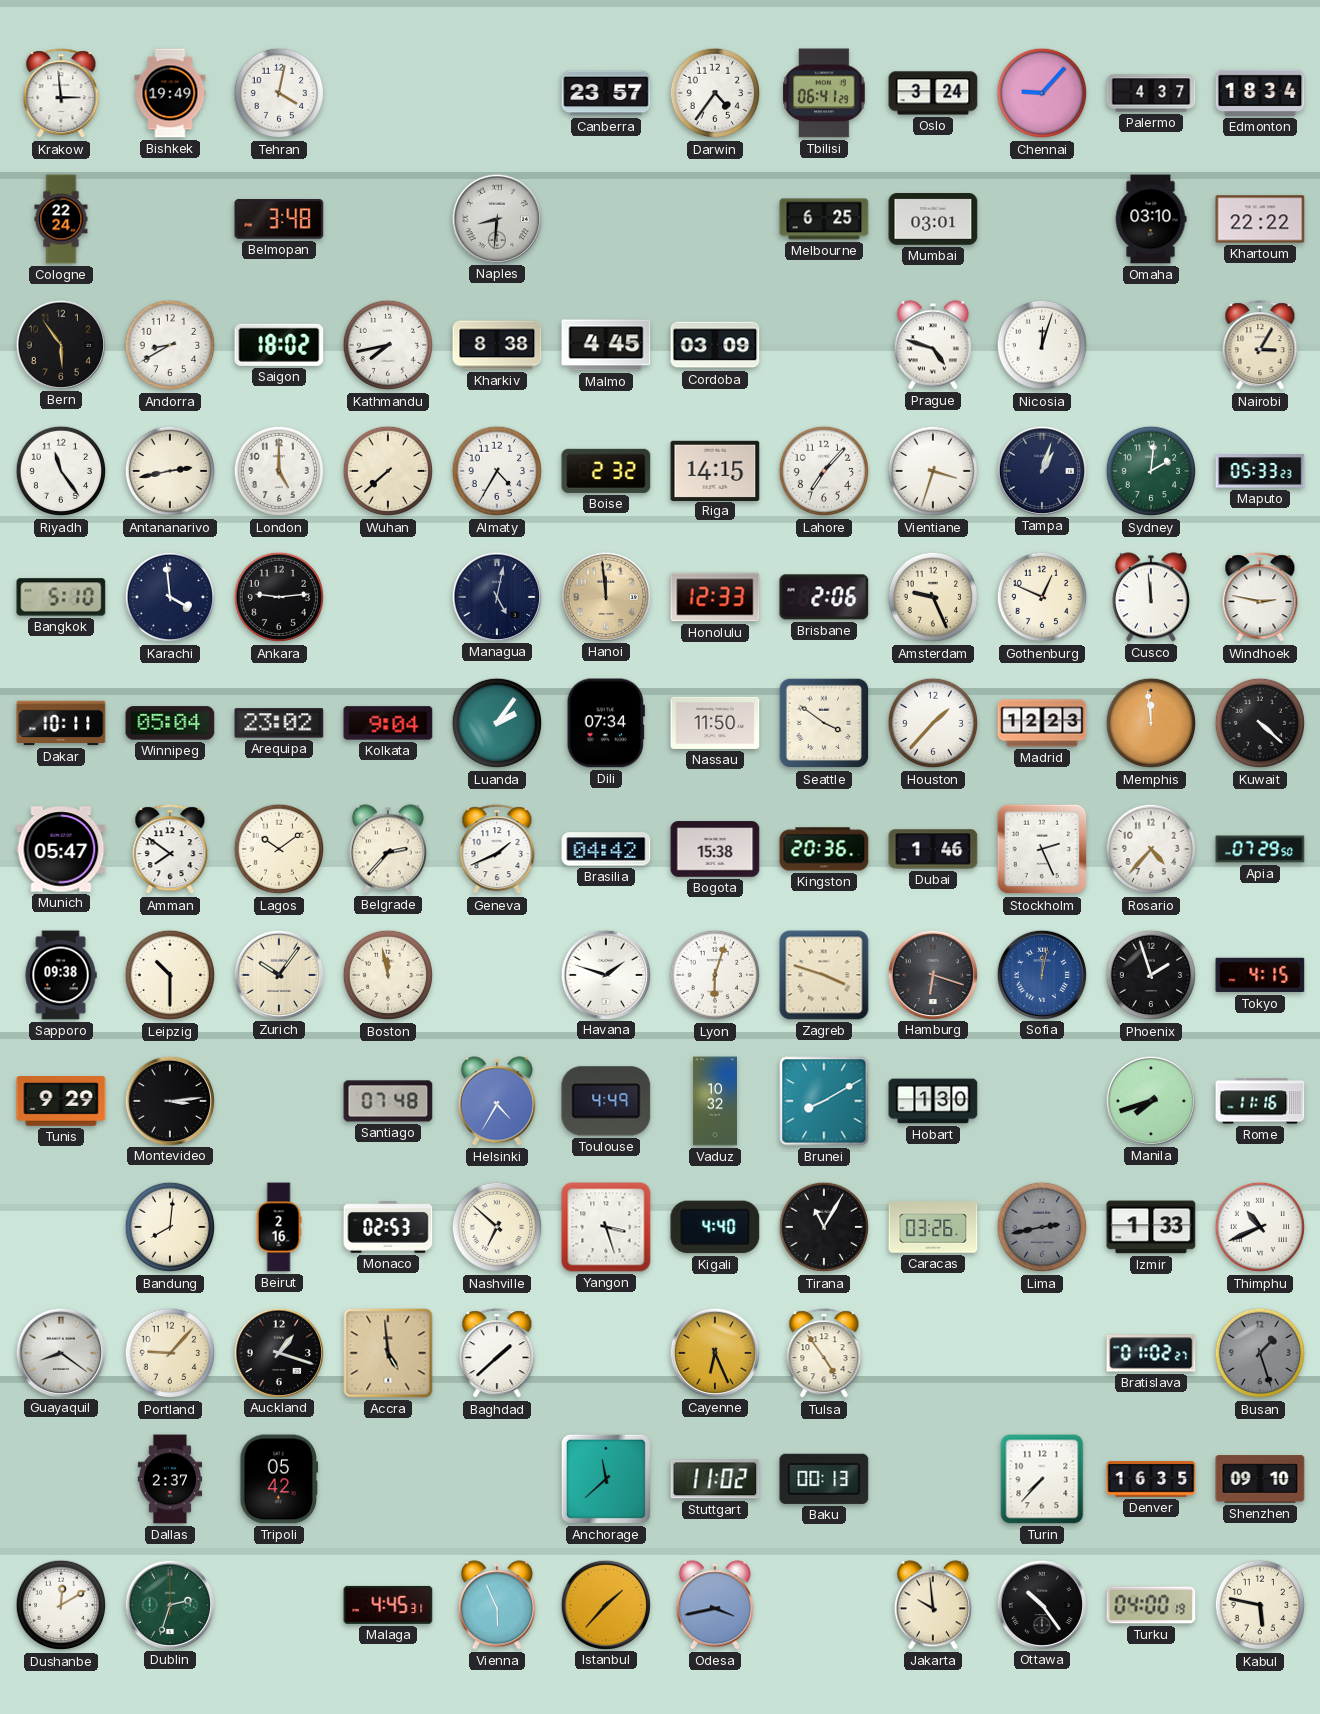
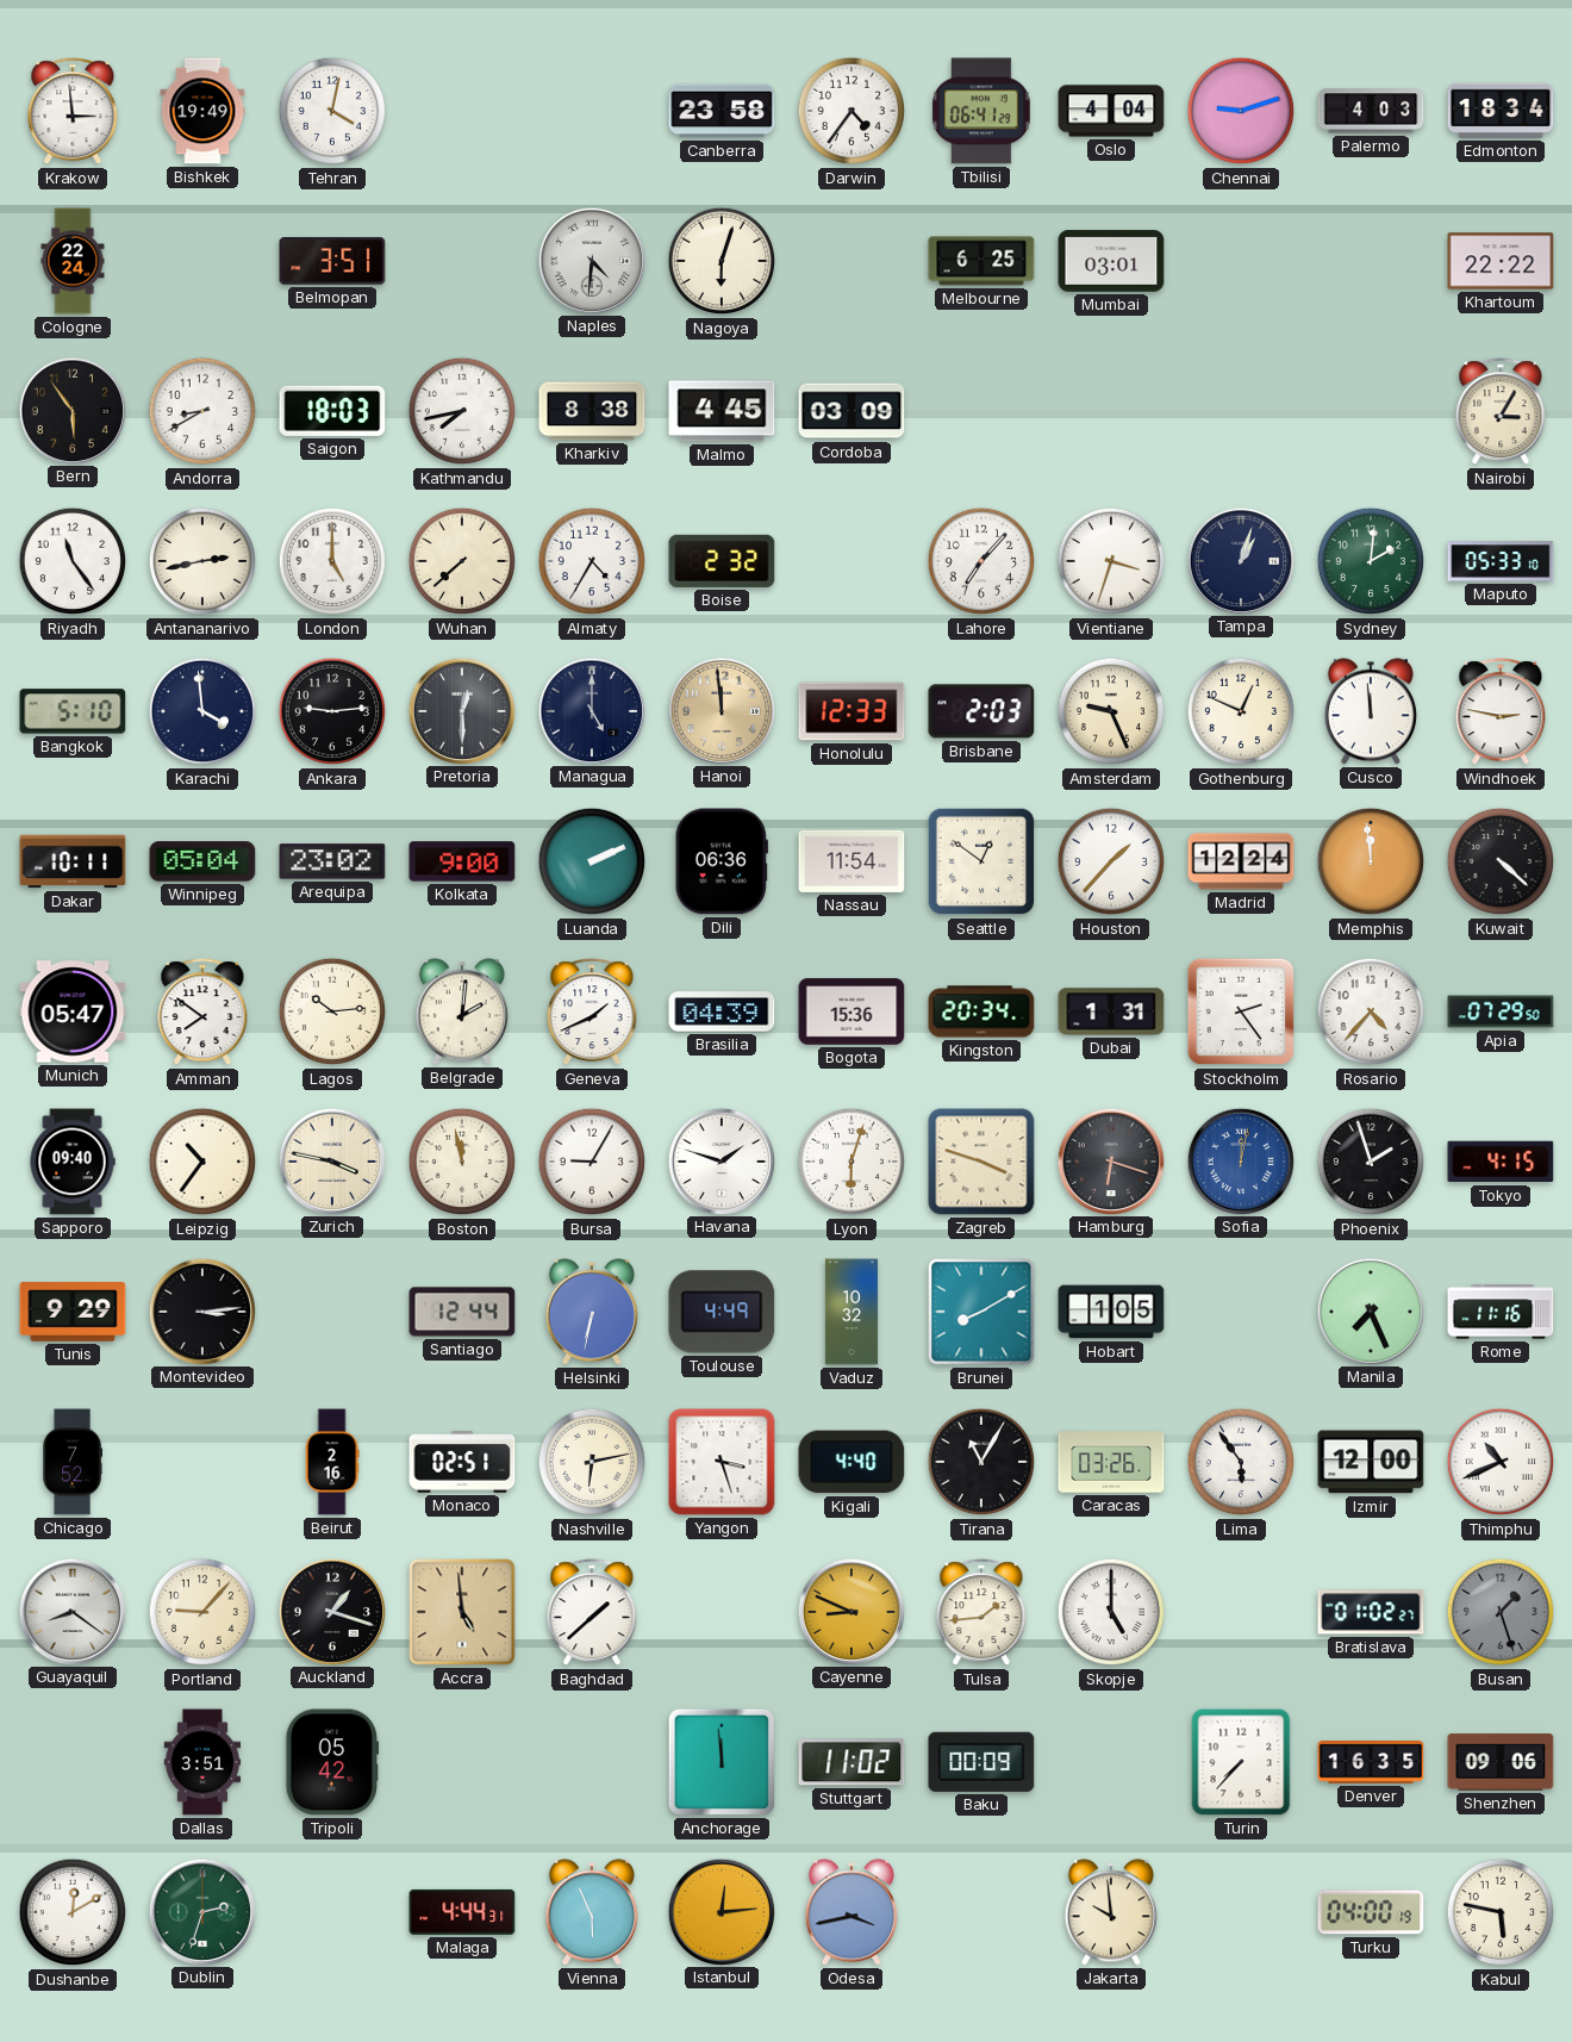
Canberra: 23:57 -> 23:58
Oslo: 3:24 -> 4:04
Chennai: 9:07 -> 9:12
Palermo: 4:37 -> 4:03
Belmopan: 3:48 -> 3:51
Naples: 8:31 -> 4:31
Nagoya: none -> 6:03
Omaha: 03:10 -> none
Saigon: 18:02 -> 18:03
Prague: 4:48 -> none
Nicosia: 12:03 -> none
Riga: 14:15 -> none
Maputo: 05:33:23 -> 05:33:10
Pretoria: none -> 12:30
Managua: 5:02 -> 5:00
Brisbane: 2:06 -> 2:03
Kolkata: 9:04 -> 9:00
Luanda: 2:06 -> 2:11
Dili: 07:34 -> 06:36
Nassau: 11:50 -> 11:54
Seattle: 3:51 -> 12:51
Madrid: 12:23 -> 12:24
Lagos: 10:09 -> 10:14
Belgrade: 2:37 -> 2:01
Brasilia: 04:42 -> 04:39
Bogota: 15:38 -> 15:36
Kingston: 20:36 -> 20:34
Dubai: 1:46 -> 1:31
Stockholm: 2:26 -> 2:24
Sapporo: 09:38 -> 09:40
Leipzig: 10:30 -> 10:36
Zurich: 10:06 -> 3:47
Bursa: none -> 9:05
Santiago: 07:48 -> 12:44
Helsinki: 4:35 -> 6:32
Hobart: 1:30 -> 1:05
Manila: 7:42 -> 7:26
Chicago: none -> 7:52
Bandung: 8:01 -> none
Monaco: 02:53 -> 02:51
Nashville: 6:52 -> 6:13
Lima: 2:43 -> 5:54
Lima dial: grey -> white
Izmir: 1:33 -> 12:00
Cayenne: 6:26 -> 8:49
Tulsa: 4:54 -> 1:44
Skopje: none -> 5:00
Dallas: 2:37 -> 3:51
Anchorage: 11:38 -> 11:59
Baku: 00:13 -> 00:09
Shenzhen: 09:10 -> 09:06
Malaga: 4:45 -> 4:44
Istanbul: 1:37 -> 12:14
Ottawa: 10:24 -> none
